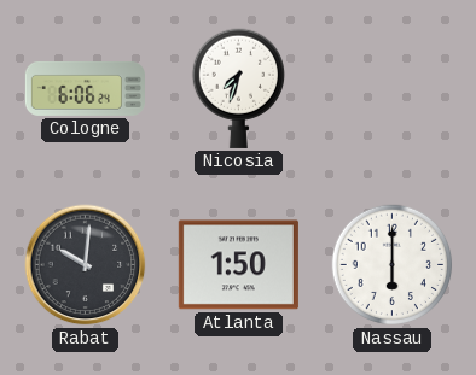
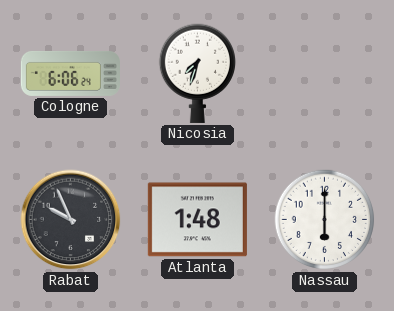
Rabat: 10:01 -> 9:56
Atlanta: 1:50 -> 1:48
